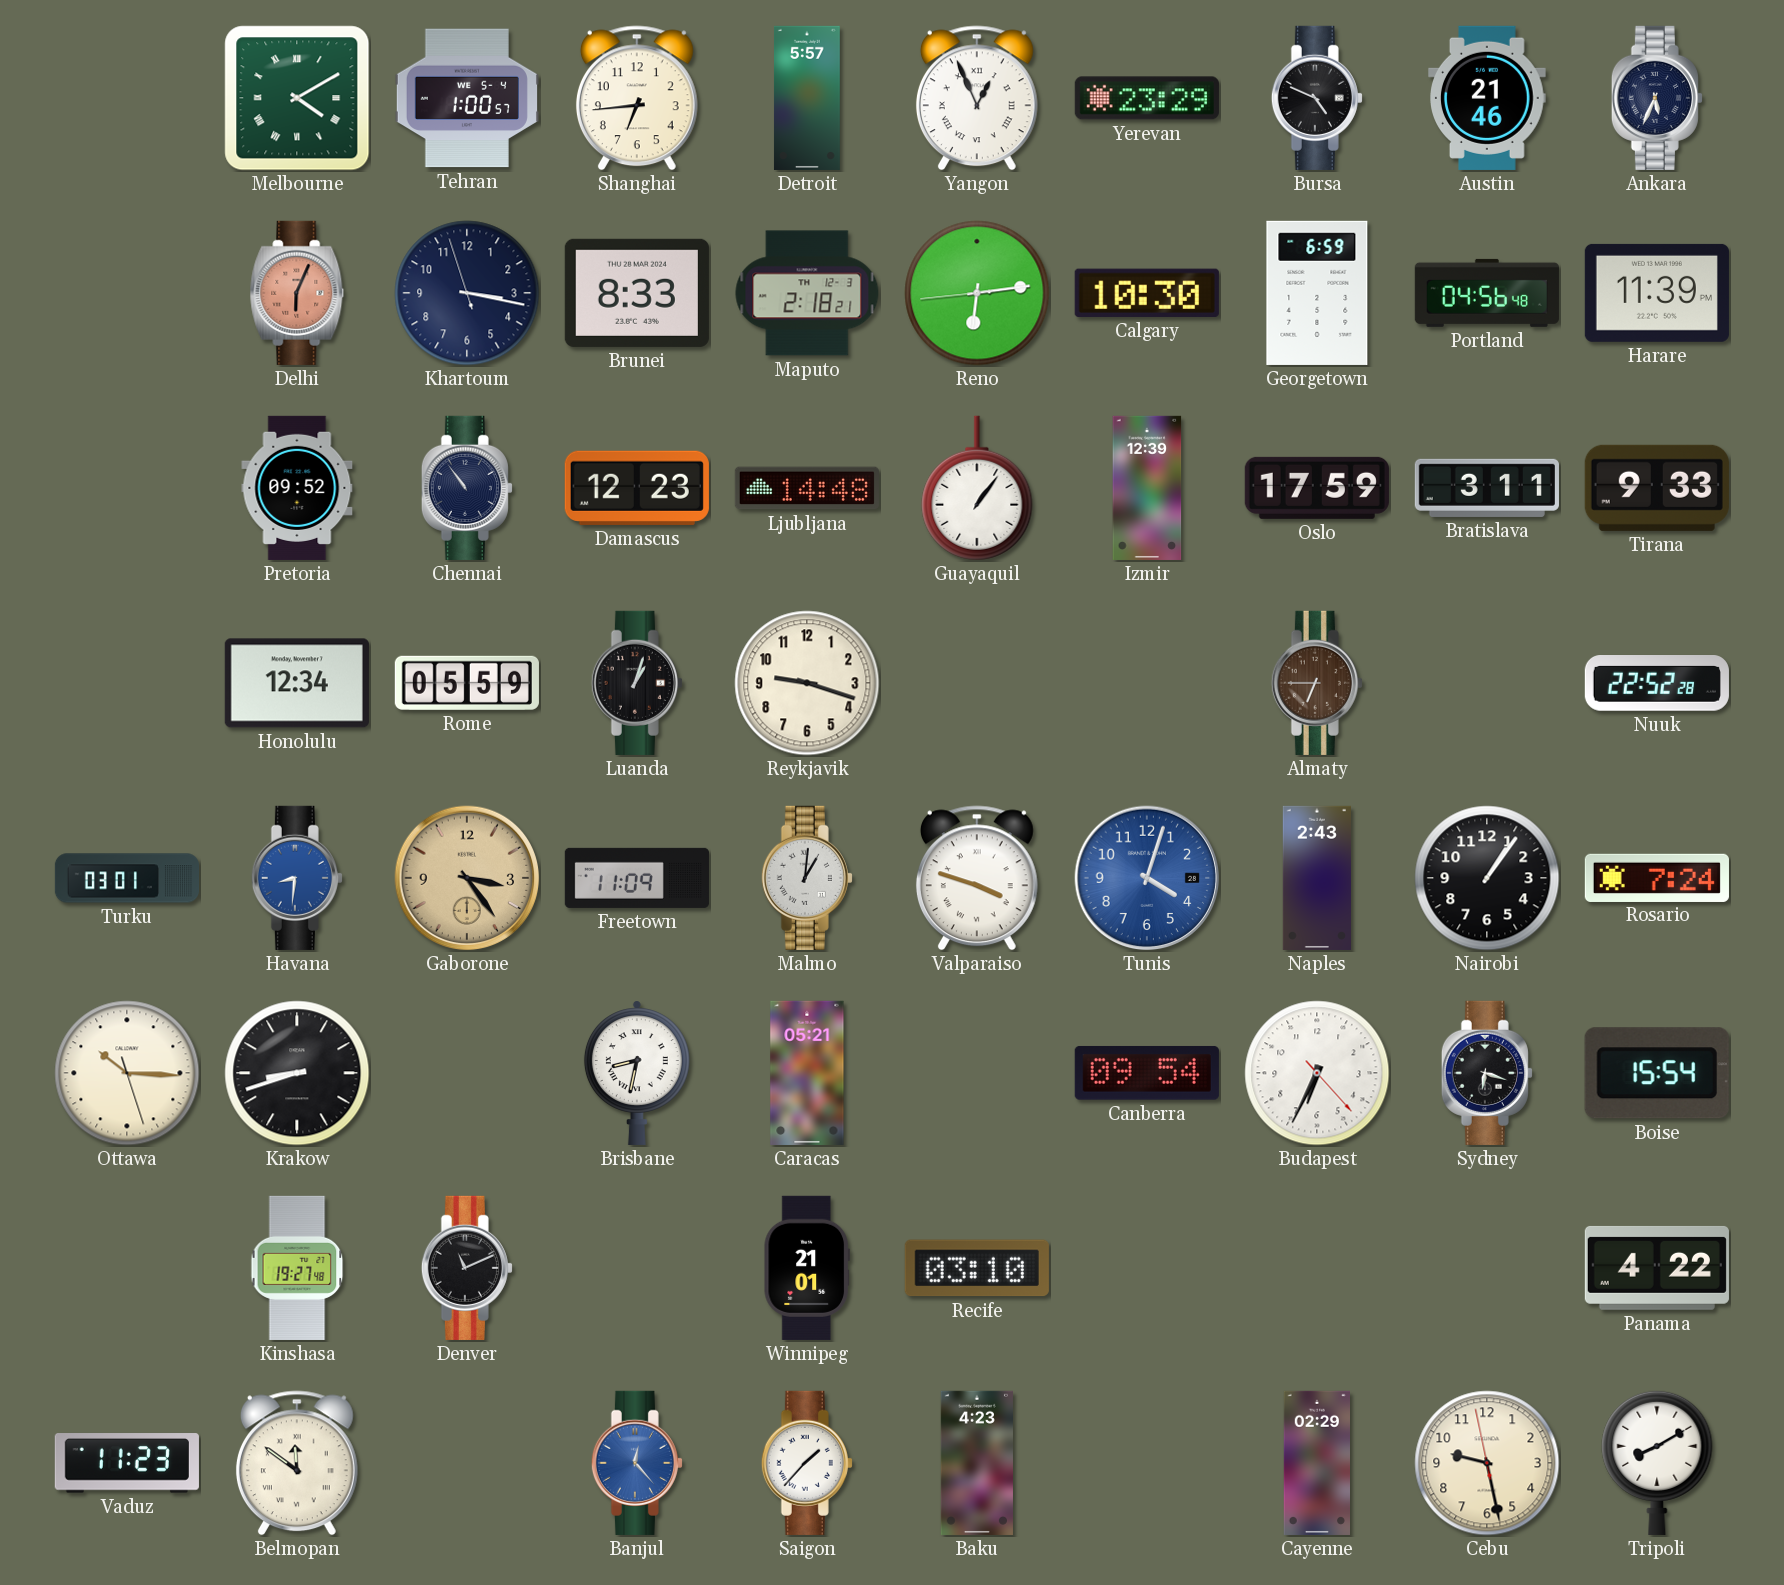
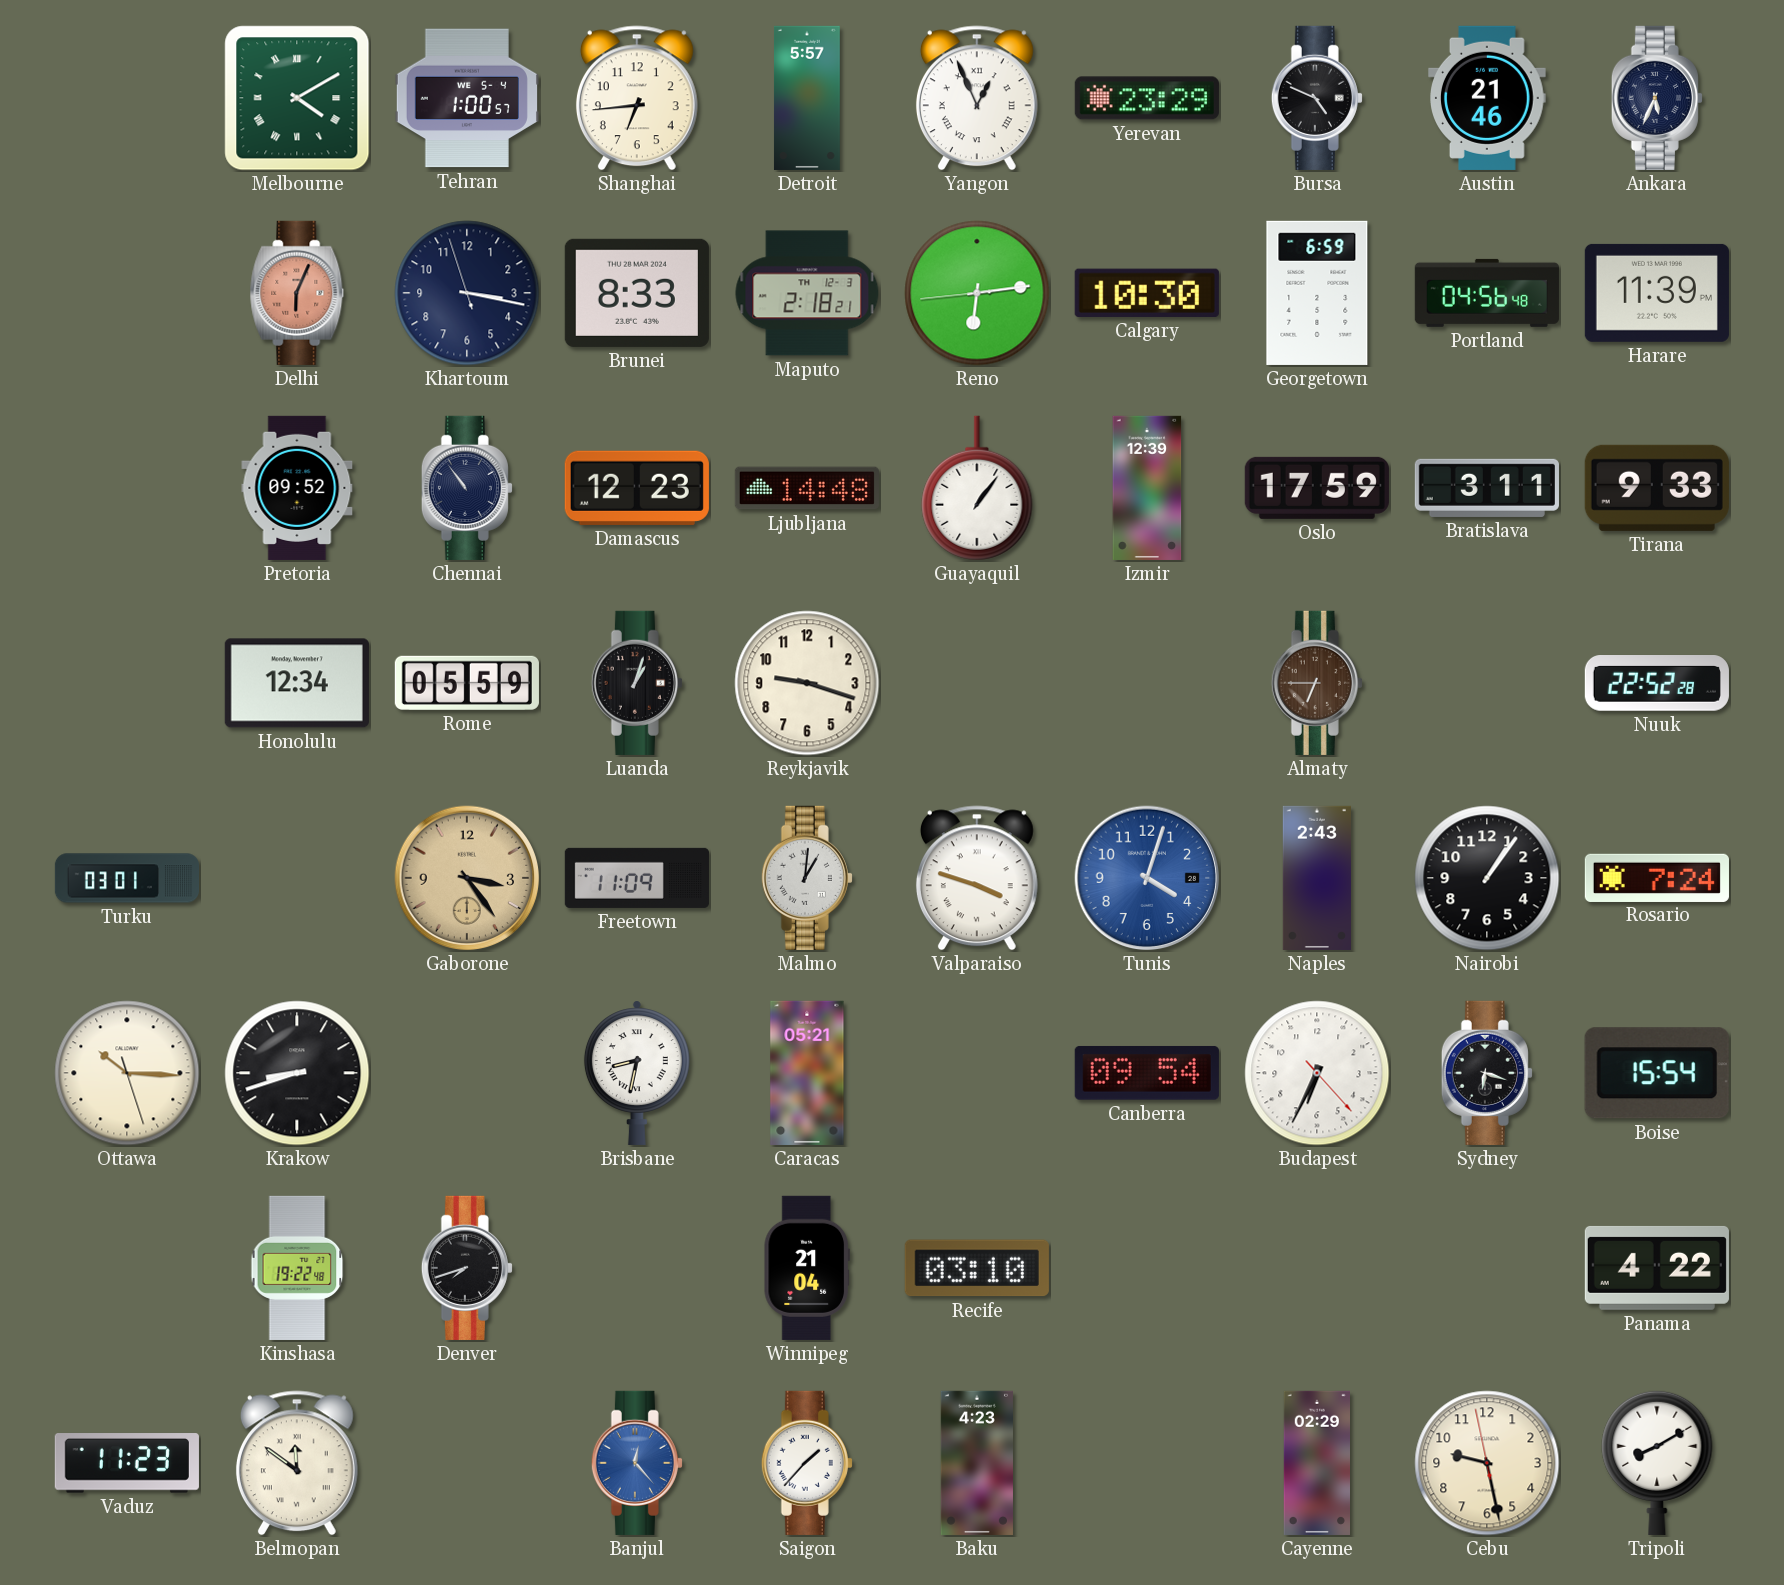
Havana: 8:31 -> none
Kinshasa: 19:27 -> 19:22
Denver: 11:11 -> 7:42
Winnipeg: 21:01 -> 21:04
